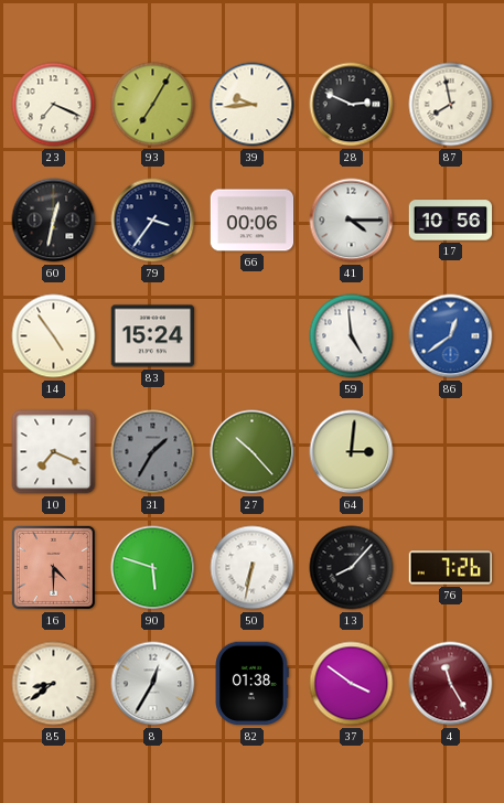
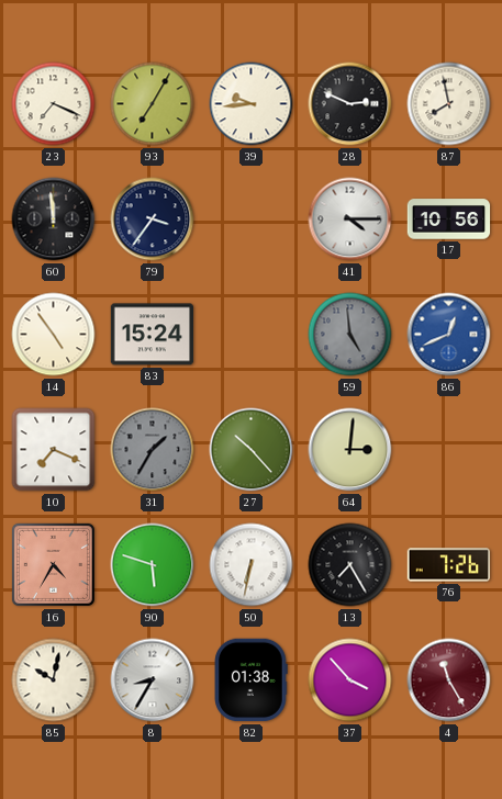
60: 12:32 -> 11:59
66: 00:06 -> none
59 dial: white -> grey
86: 12:39 -> 12:41
16: 4:30 -> 4:35
13: 8:07 -> 7:25
85: 8:39 -> 10:02
8: 12:35 -> 8:35
37: 3:51 -> 3:53
